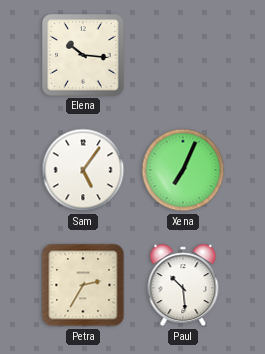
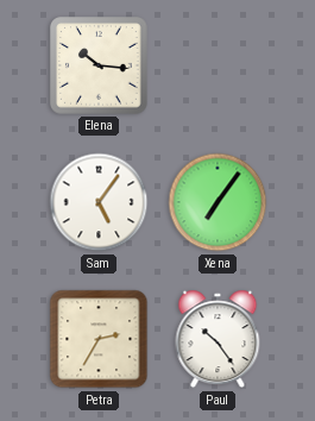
Xena: 7:04 -> 7:06
Paul: 10:29 -> 10:24
